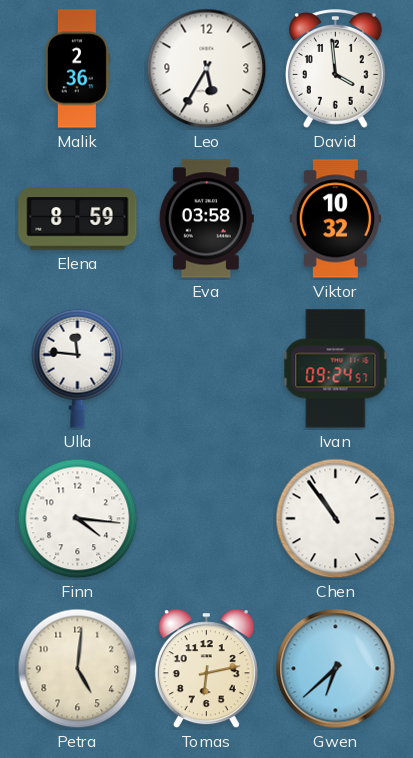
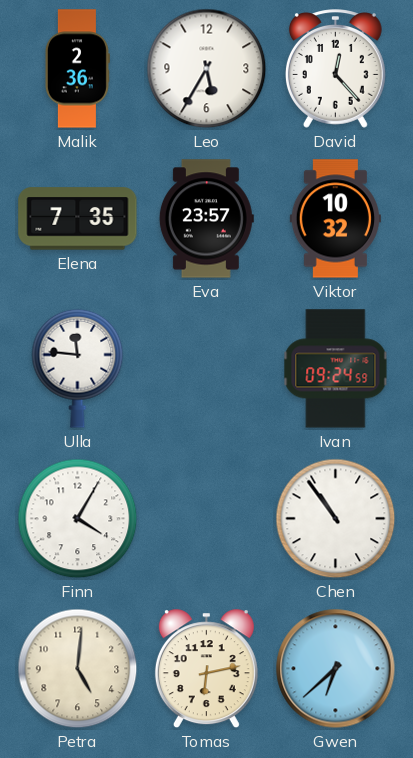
David: 3:59 -> 12:23
Elena: 8:59 -> 7:35
Eva: 03:58 -> 23:57
Ivan: 09:24:57 -> 09:24:59
Finn: 4:16 -> 4:05
